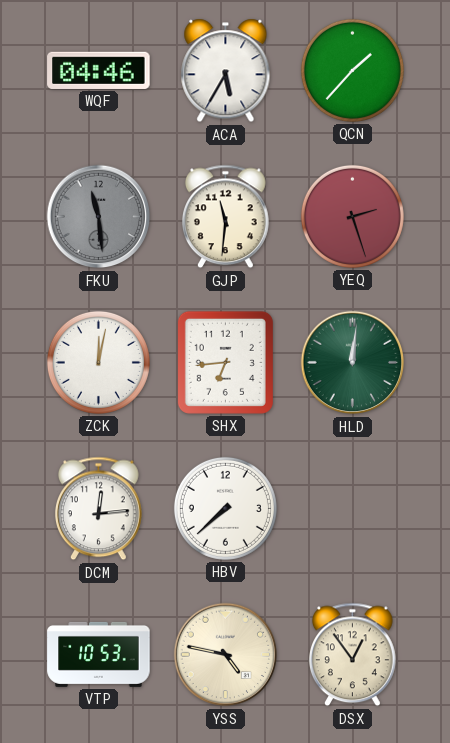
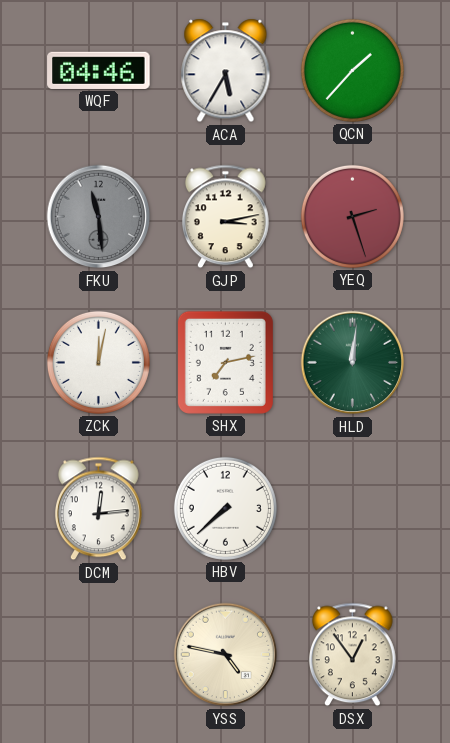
GJP: 11:31 -> 3:13
SHX: 6:44 -> 7:13
VTP: 10:53 -> none
